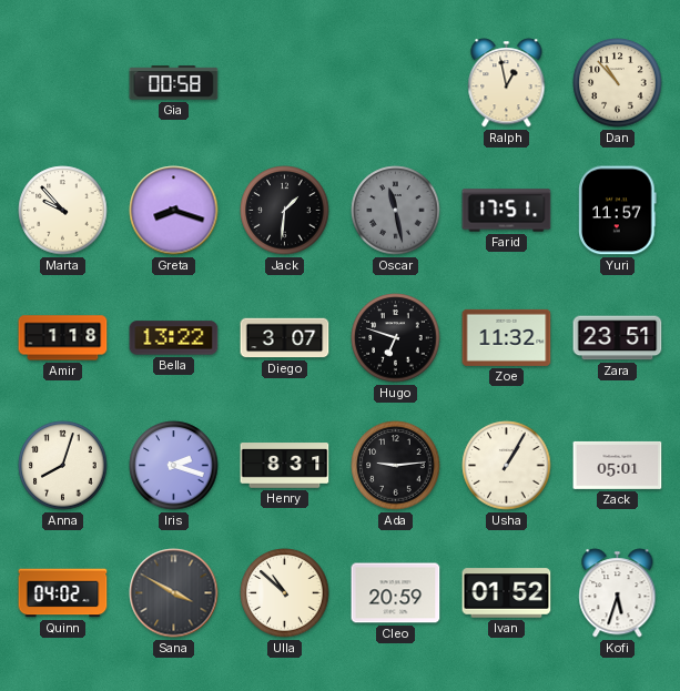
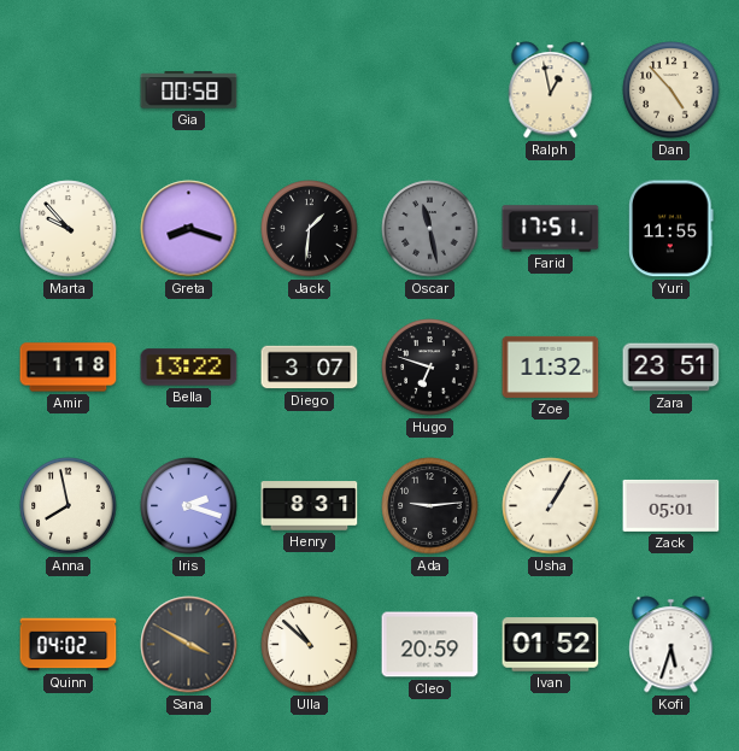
Dan: 10:53 -> 4:53
Yuri: 11:57 -> 11:55
Anna: 8:03 -> 7:58
